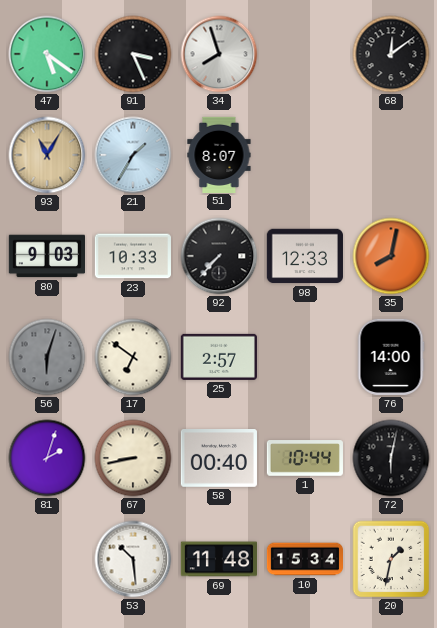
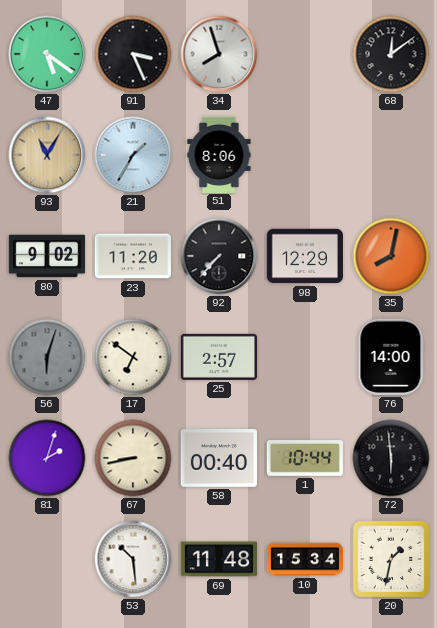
51: 8:07 -> 8:06
80: 9:03 -> 9:02
23: 10:33 -> 11:20
98: 12:33 -> 12:29
72: 6:02 -> 5:59
